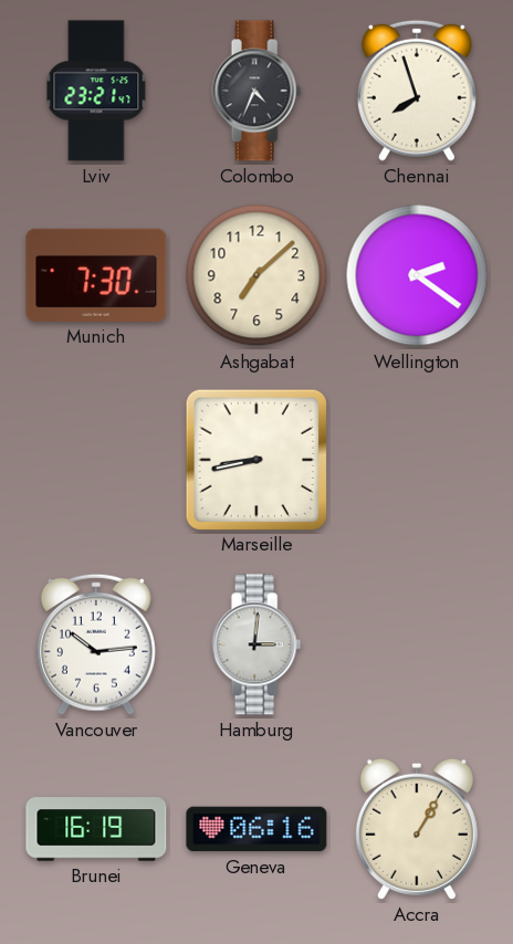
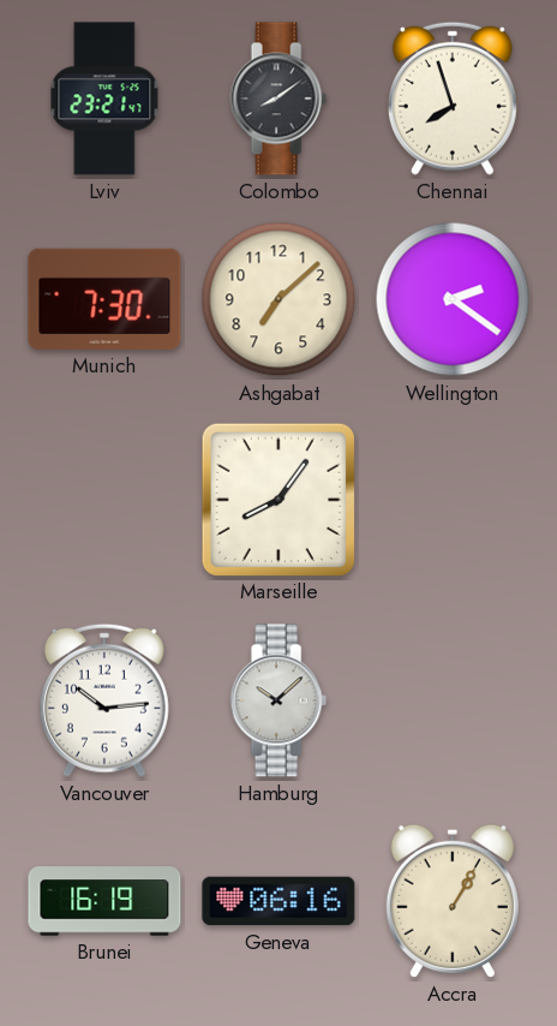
Colombo: 4:34 -> 8:09
Marseille: 8:43 -> 8:06
Hamburg: 3:01 -> 10:08
